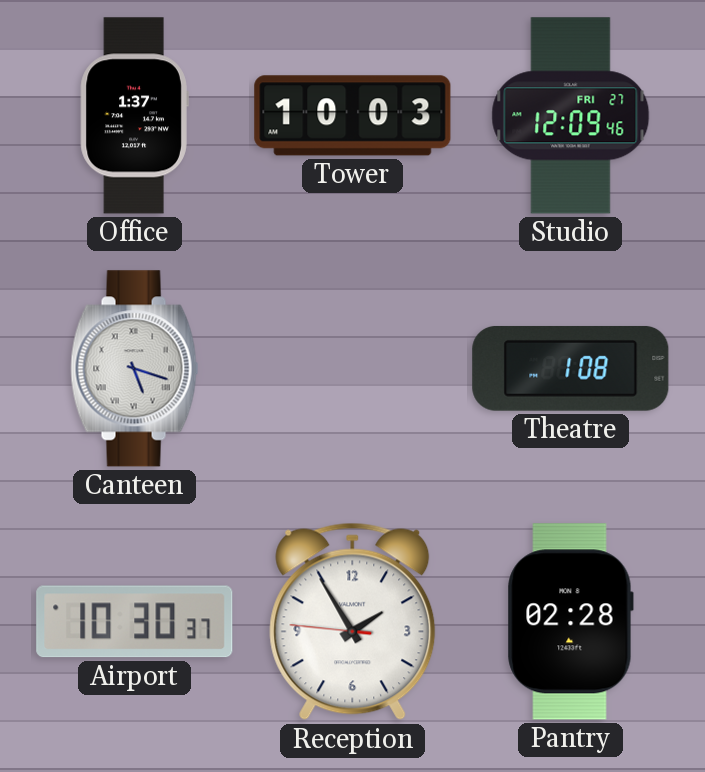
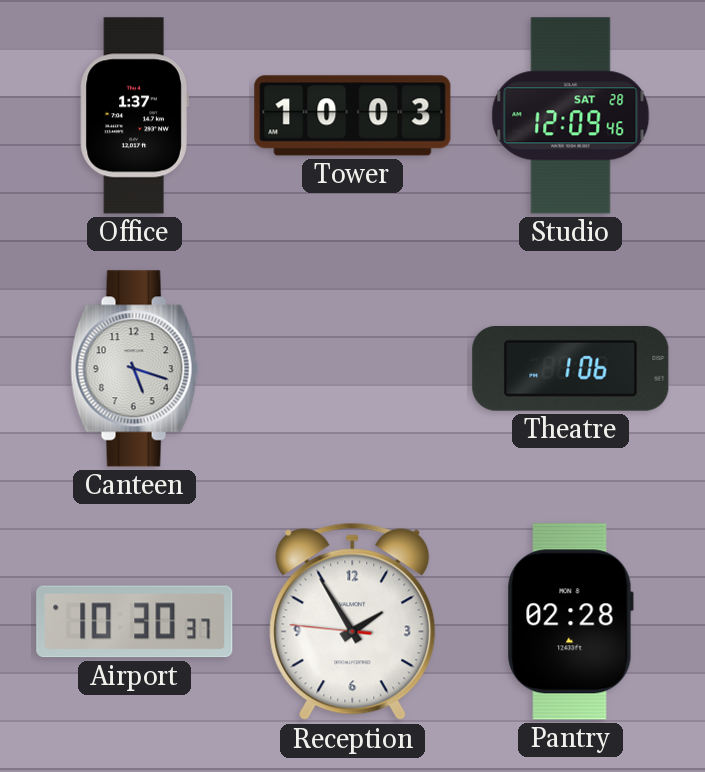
Studio date: FRI 27 -> SAT 28
Canteen numerals: Roman -> Arabic
Theatre: 1:08 -> 1:06
